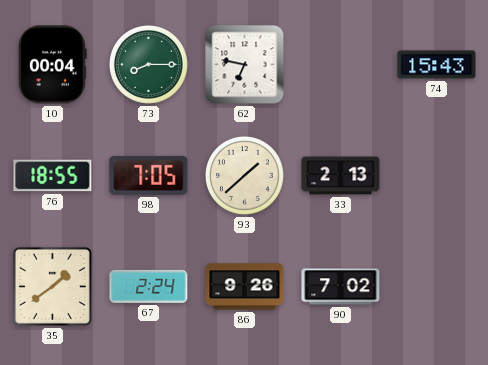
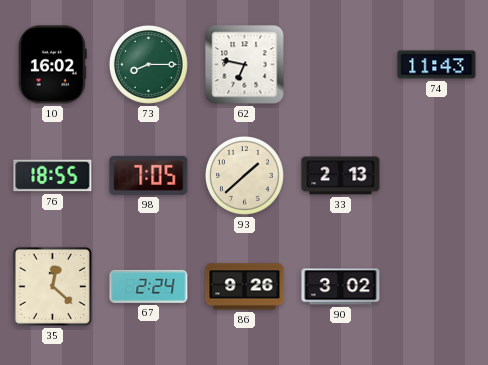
10: 00:04 -> 16:02
74: 15:43 -> 11:43
35: 1:39 -> 12:22
90: 7:02 -> 3:02
